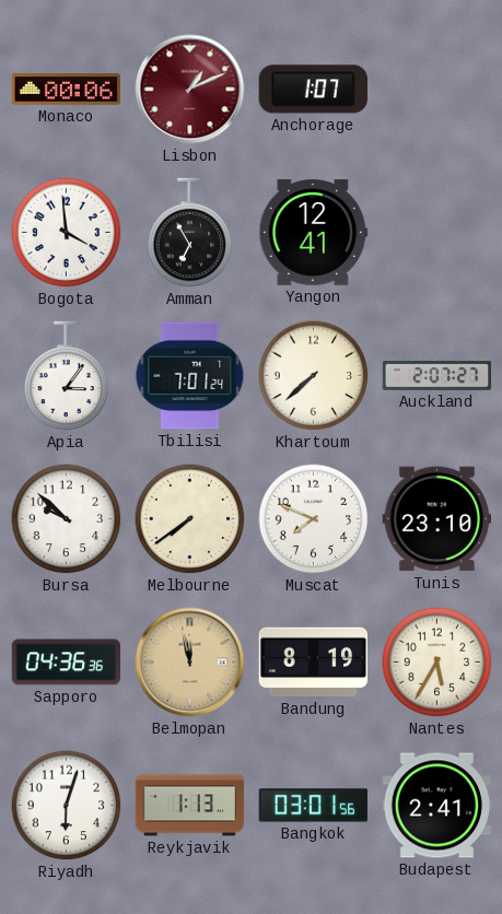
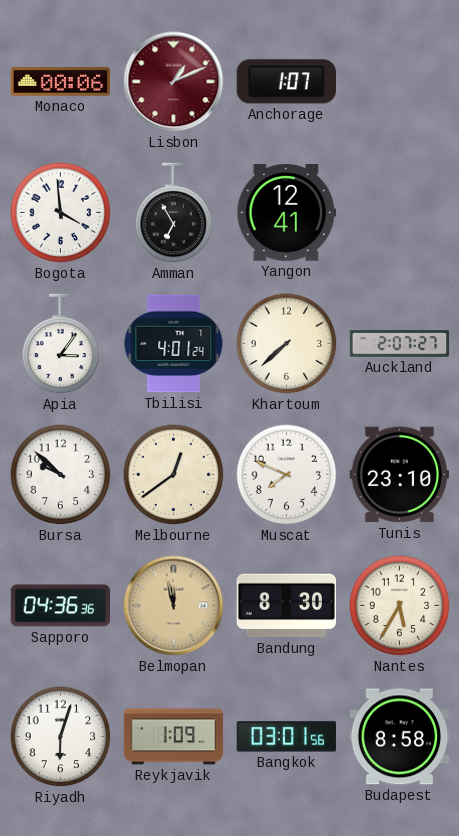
Tbilisi: 7:01 -> 4:01
Melbourne: 7:39 -> 12:39
Bandung: 8:19 -> 8:30
Reykjavik: 1:13 -> 1:09
Budapest: 2:41 -> 8:58
